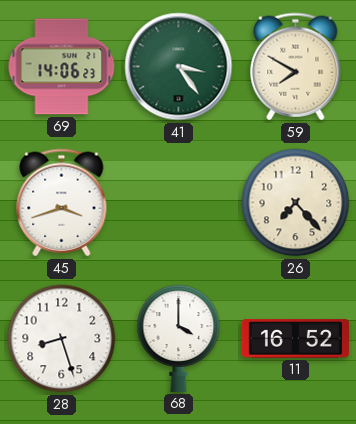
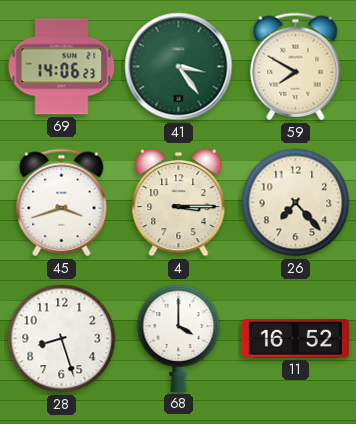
4: none -> 3:15
